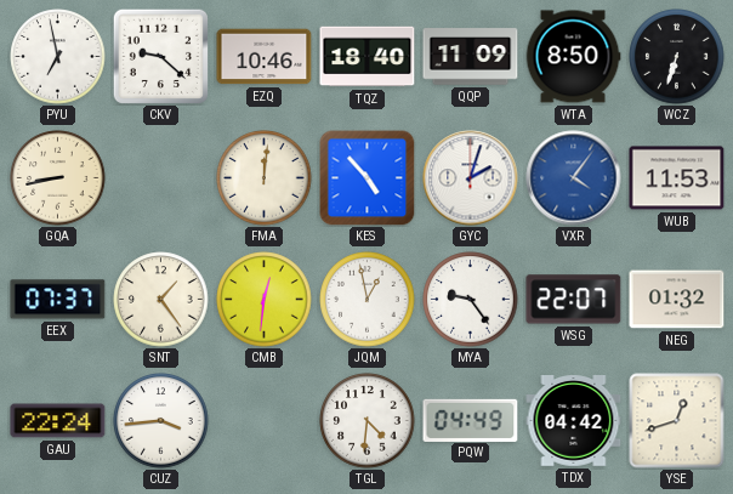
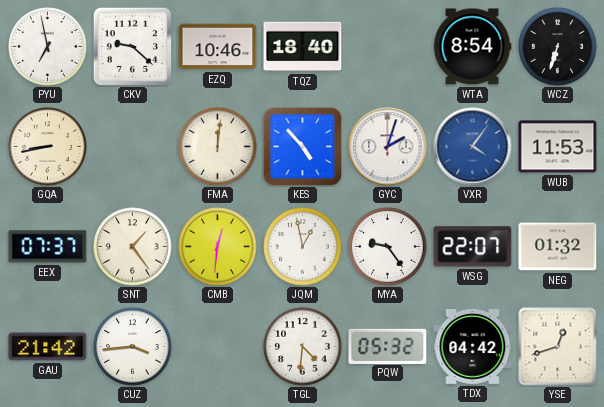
QQP: 11:09 -> none
WTA: 8:50 -> 8:54
GAU: 22:24 -> 21:42
PQW: 04:49 -> 05:32
